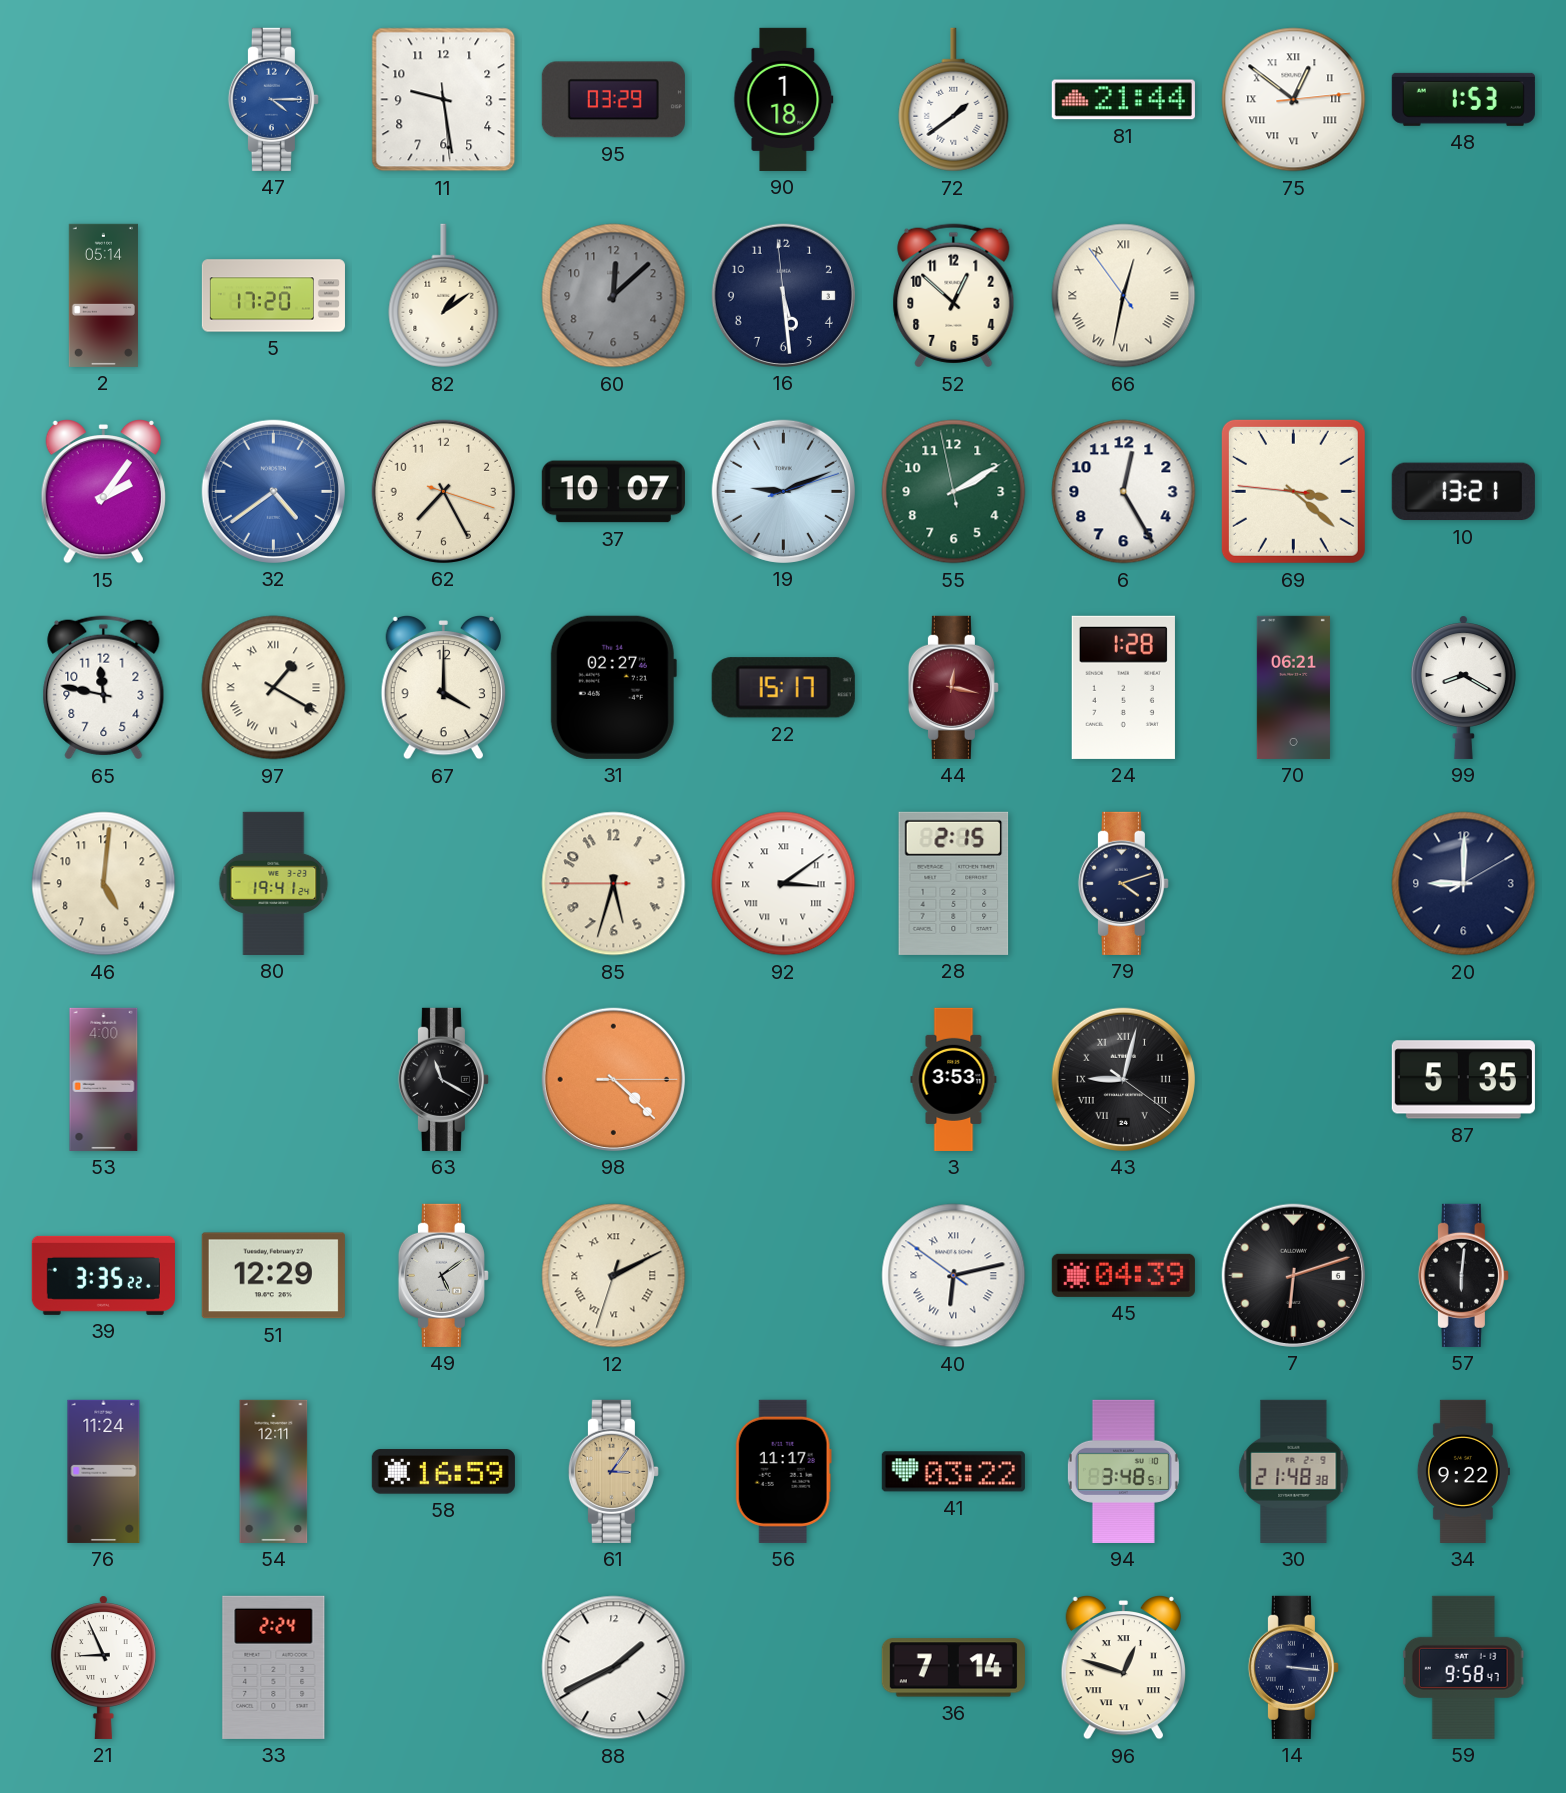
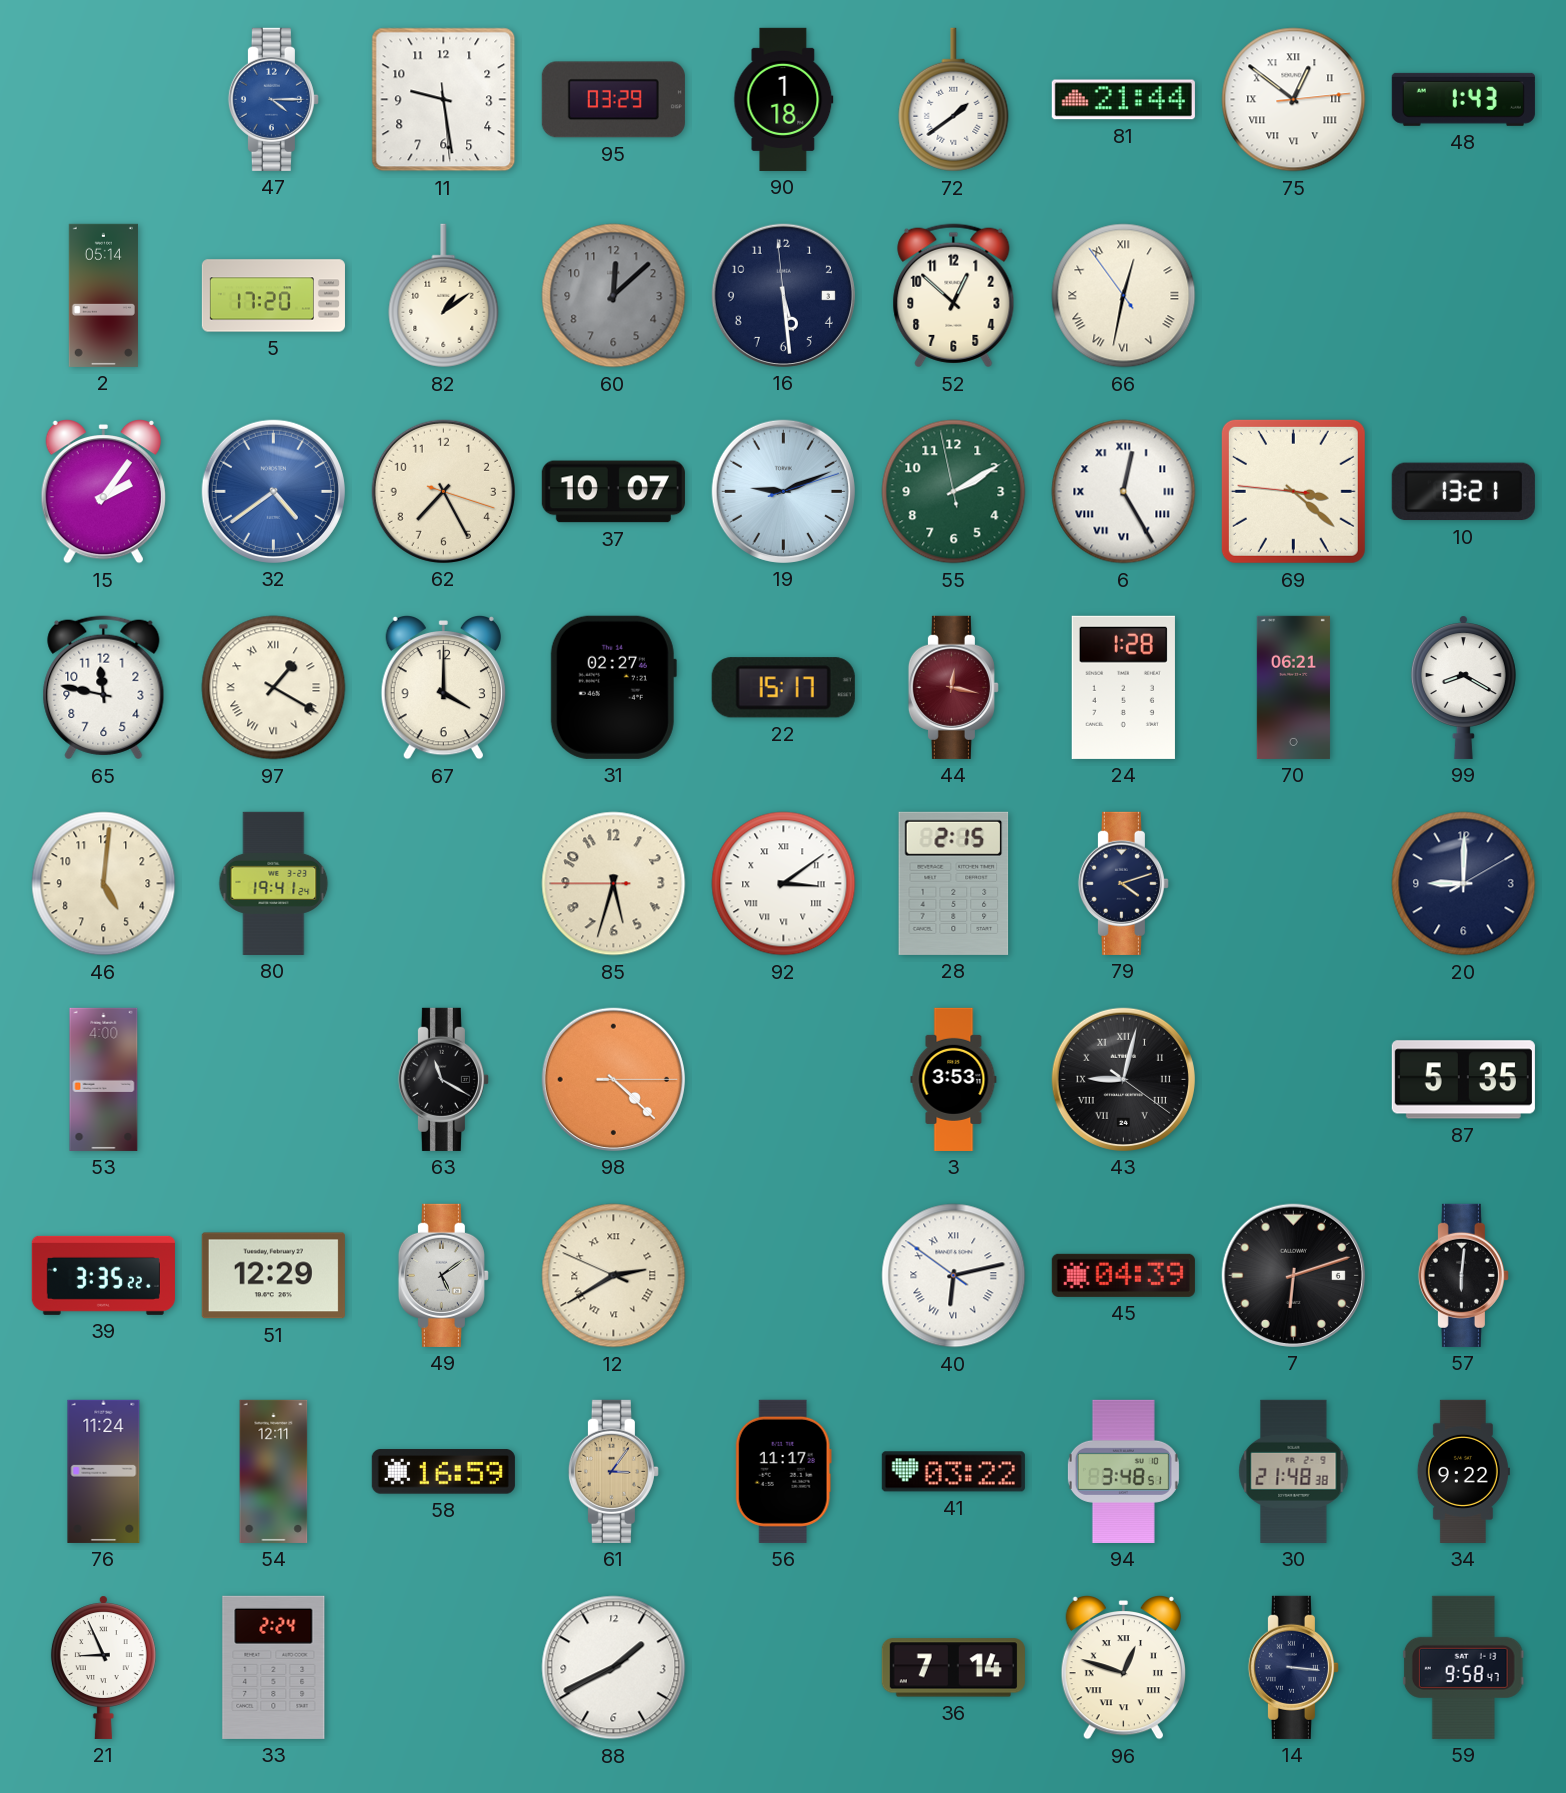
48: 1:53 -> 1:43
6 numerals: Arabic -> Roman
12: 2:10 -> 2:39
